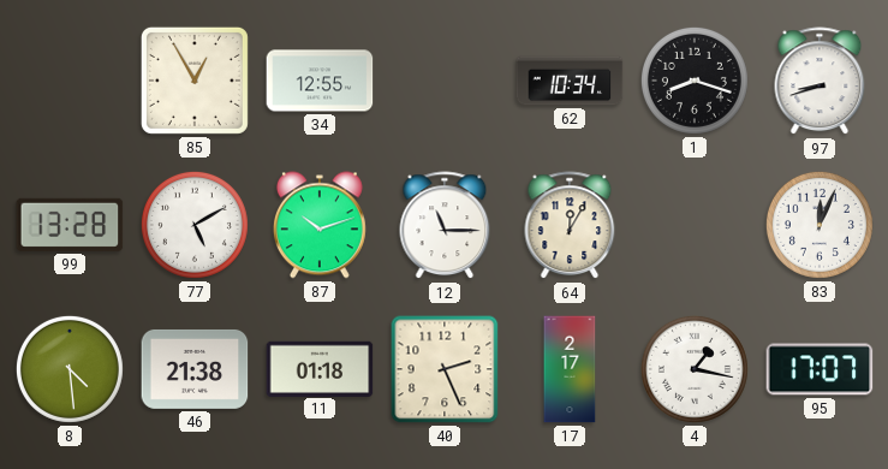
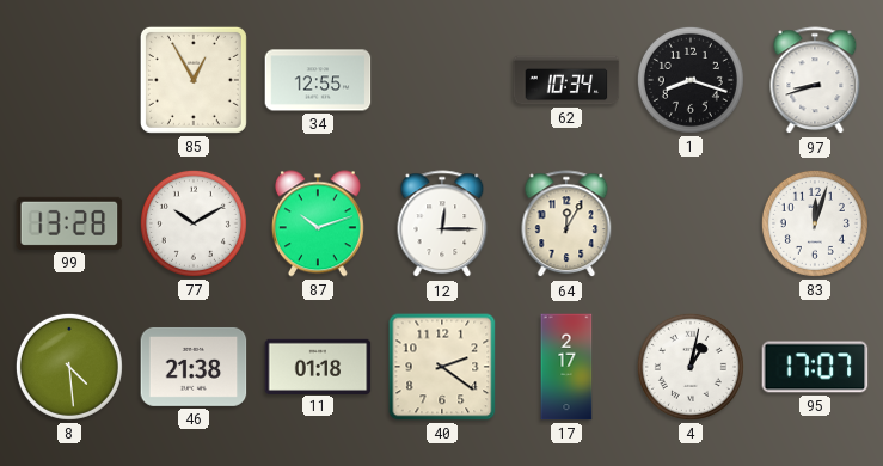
77: 5:10 -> 10:10
12: 11:15 -> 12:15
83: 12:04 -> 12:03
40: 2:26 -> 2:21
4: 1:17 -> 1:02
